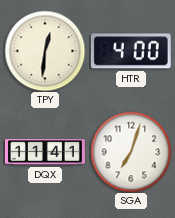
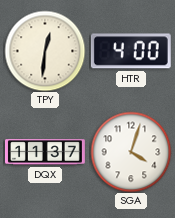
DQX: 11:41 -> 11:37
SGA: 7:03 -> 4:03
